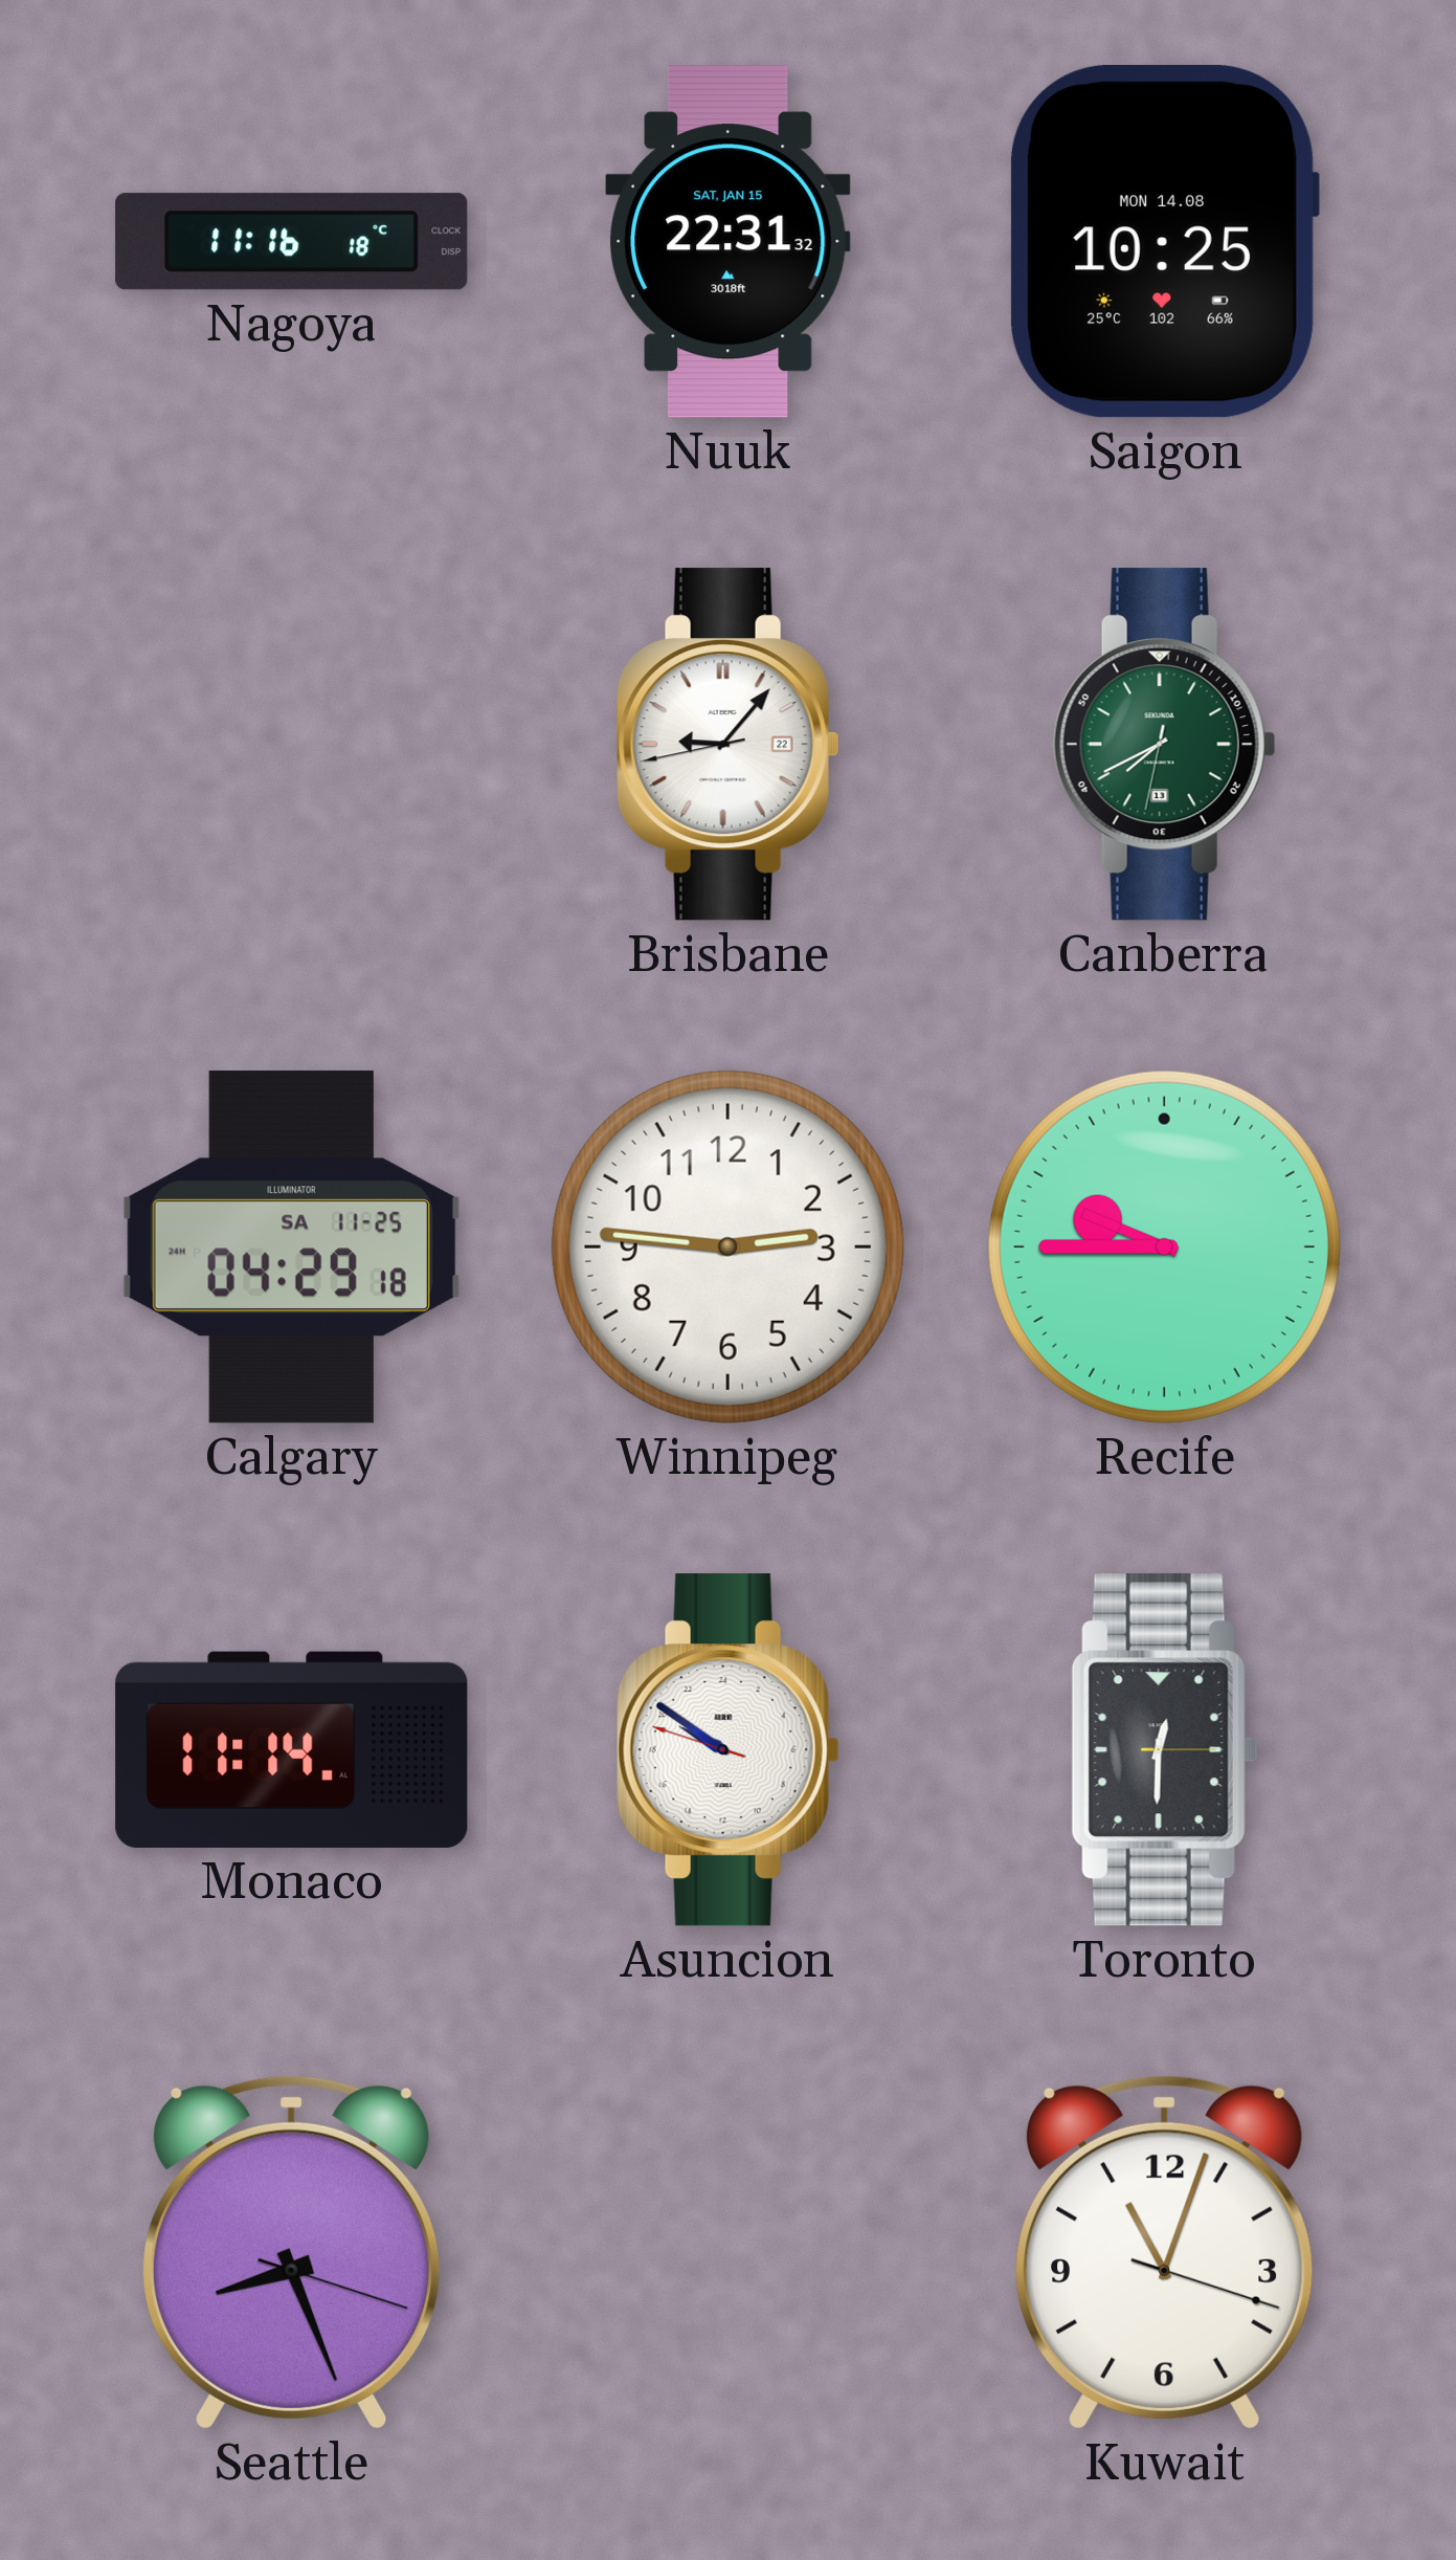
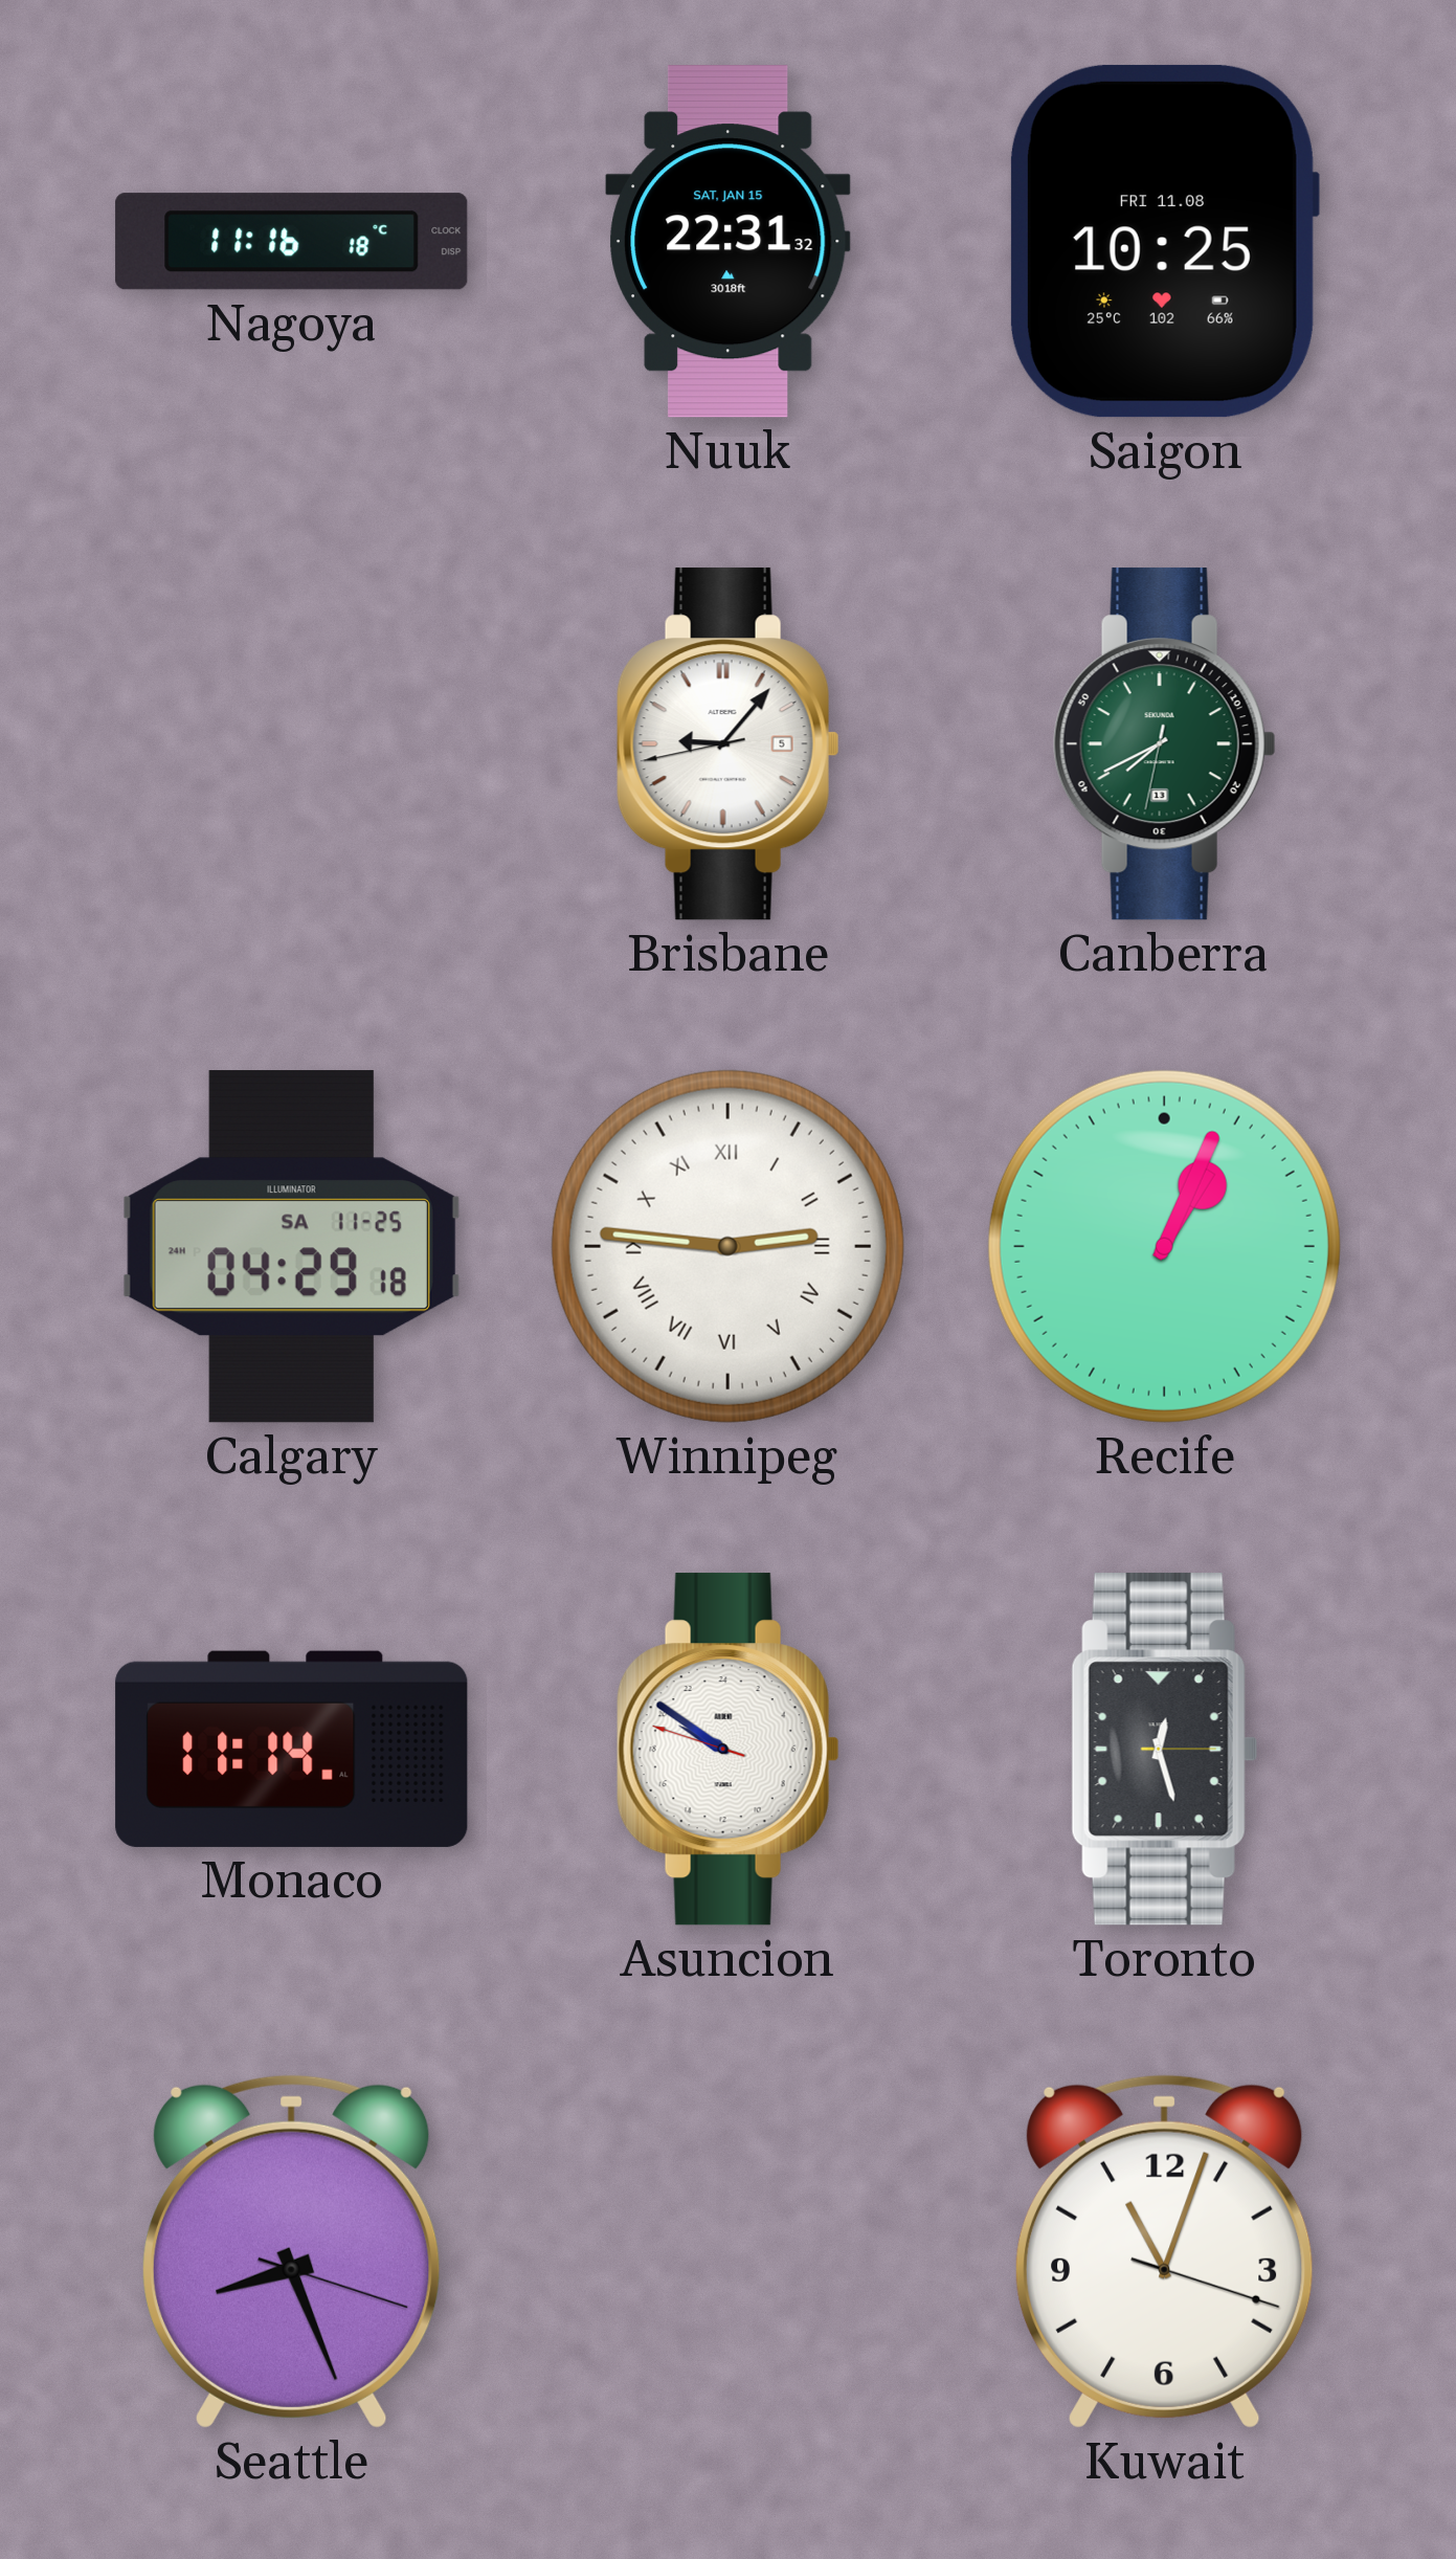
Saigon date: MON 14.08 -> FRI 11.08
Brisbane date: 22 -> 5
Winnipeg numerals: Arabic -> Roman
Recife: 9:45 -> 1:04
Toronto: 12:30 -> 12:27
